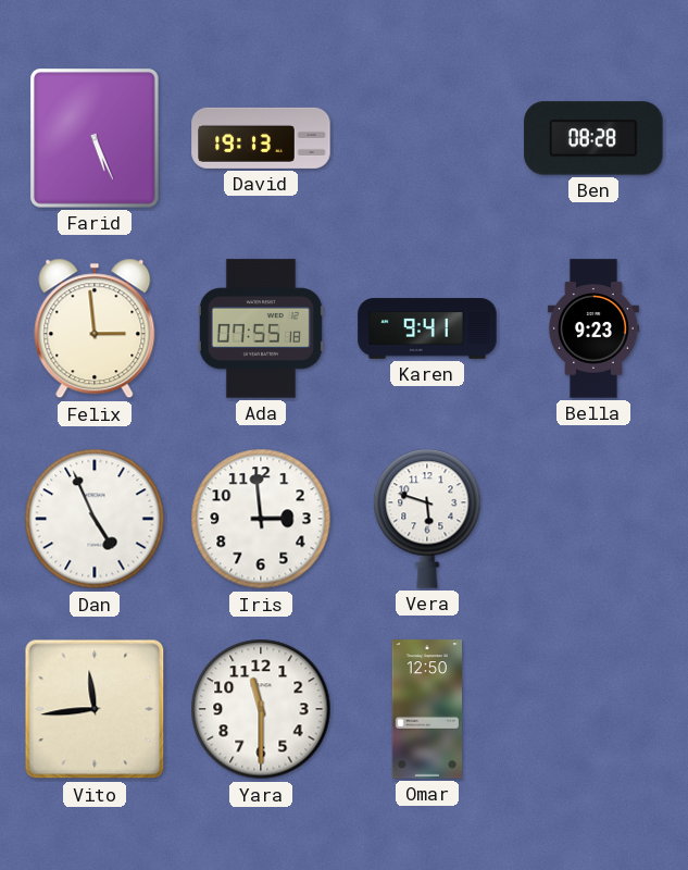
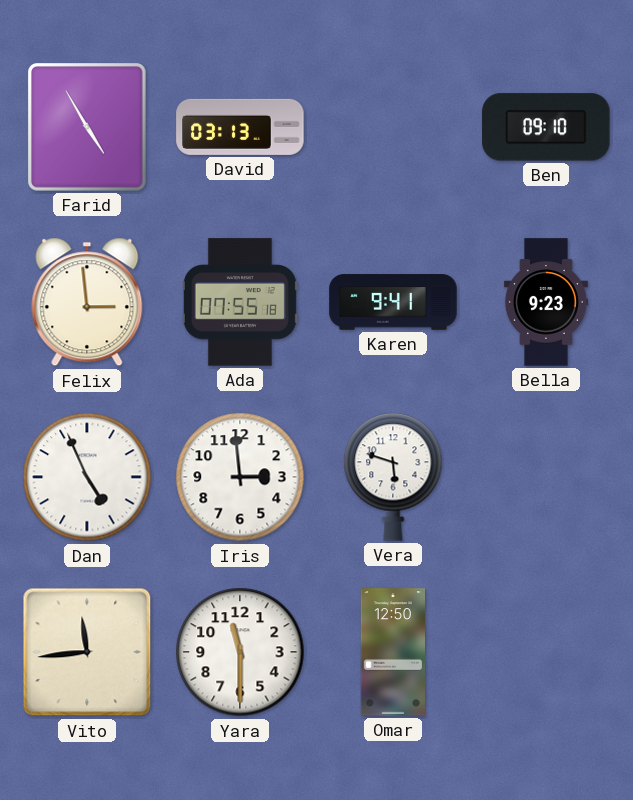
Farid: 5:26 -> 4:55
David: 19:13 -> 03:13
Ben: 08:28 -> 09:10
